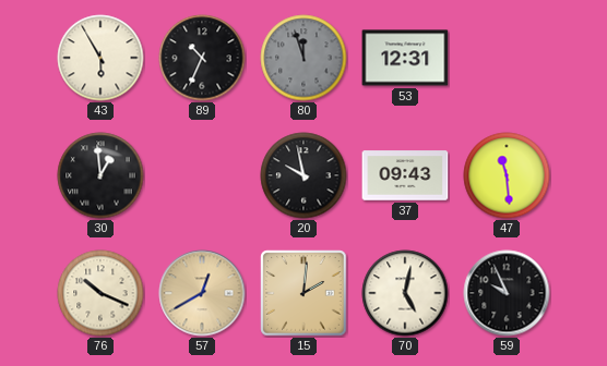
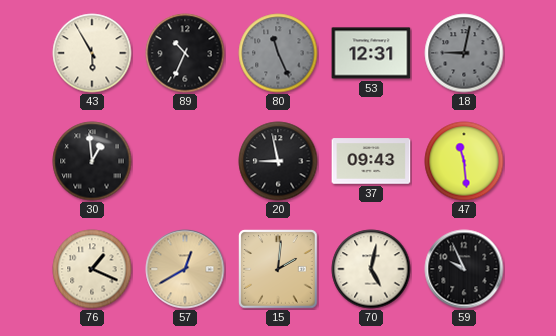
80: 11:57 -> 11:26
18: none -> 9:02
20: 9:58 -> 8:58
76: 10:19 -> 1:19
